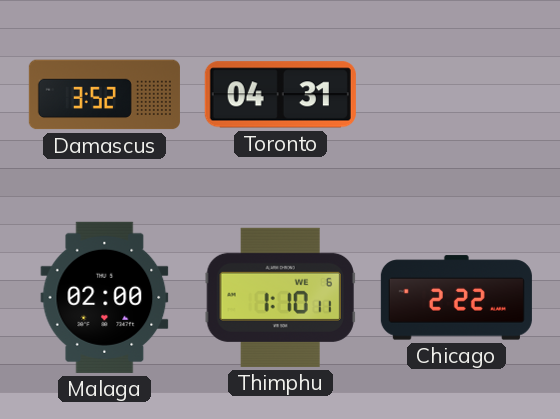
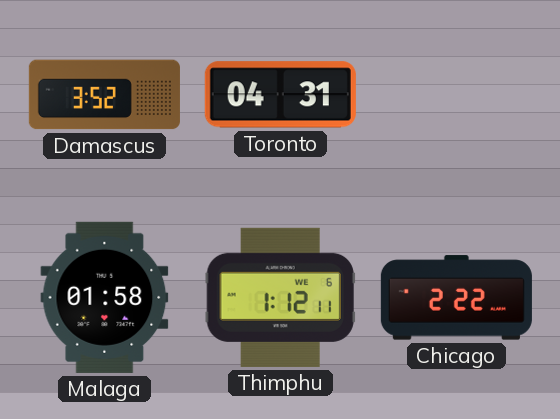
Malaga: 02:00 -> 01:58
Thimphu: 1:10 -> 1:12
